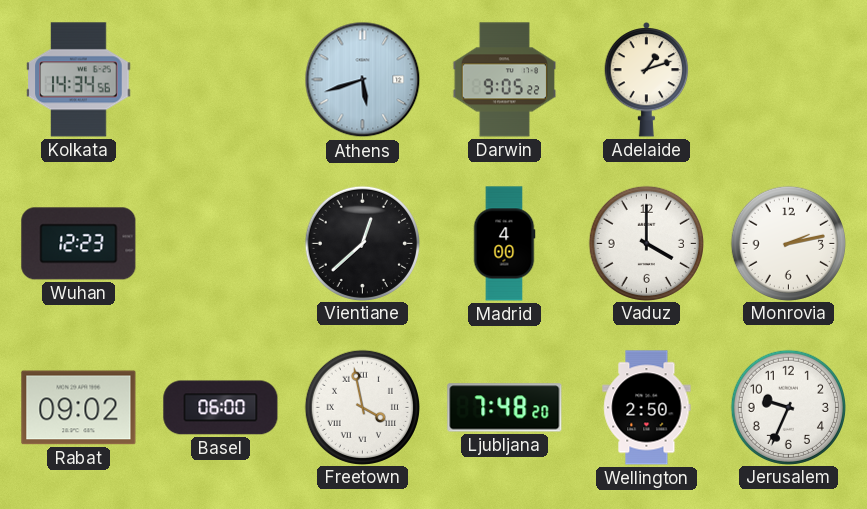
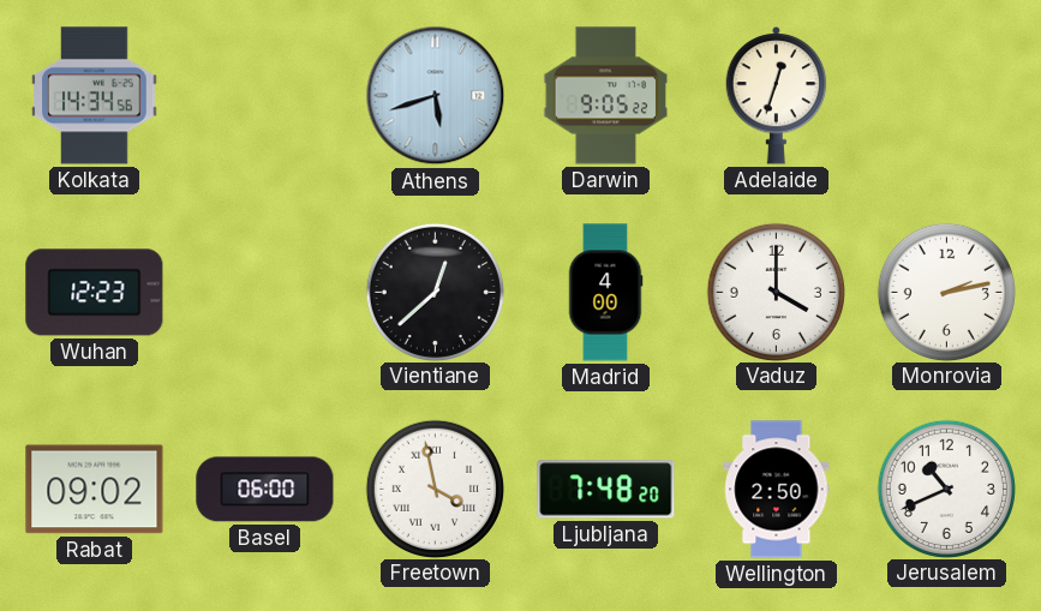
Adelaide: 1:12 -> 12:33
Jerusalem: 9:34 -> 10:41
